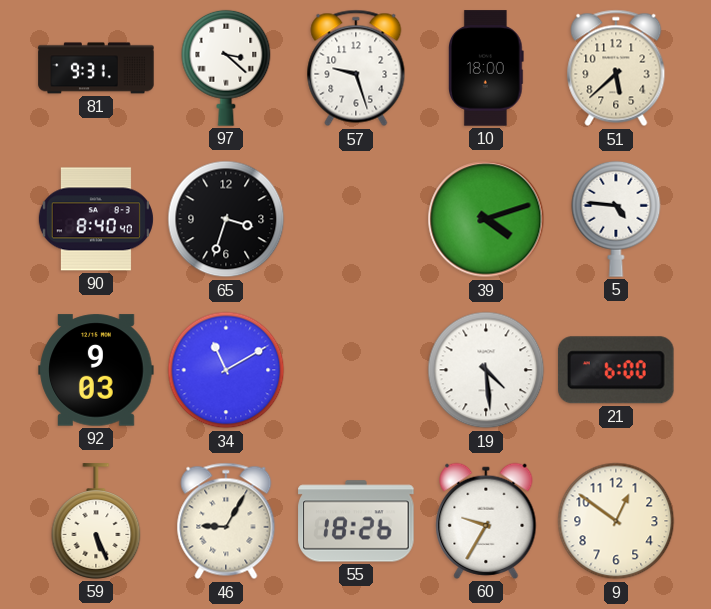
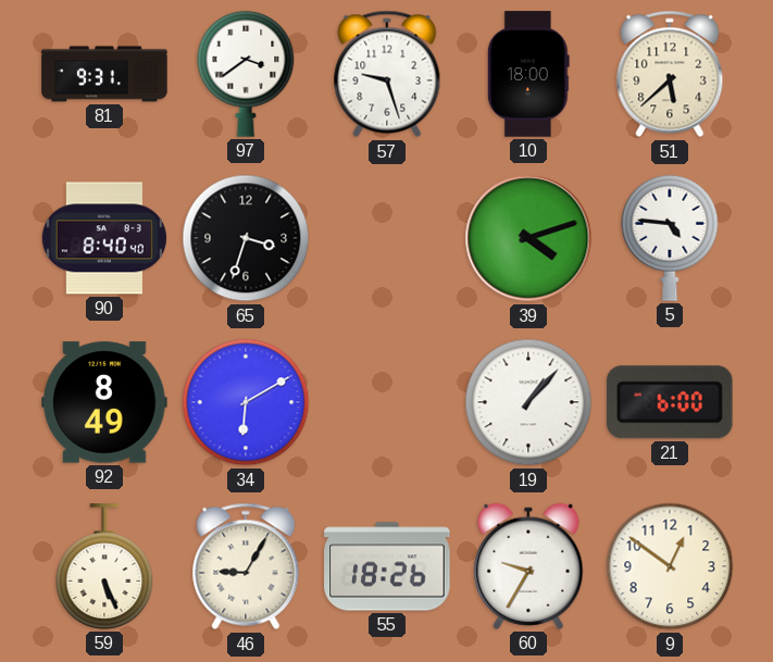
97: 3:22 -> 3:39
92: 9:03 -> 8:49
34: 11:10 -> 6:10
19: 4:29 -> 1:07
